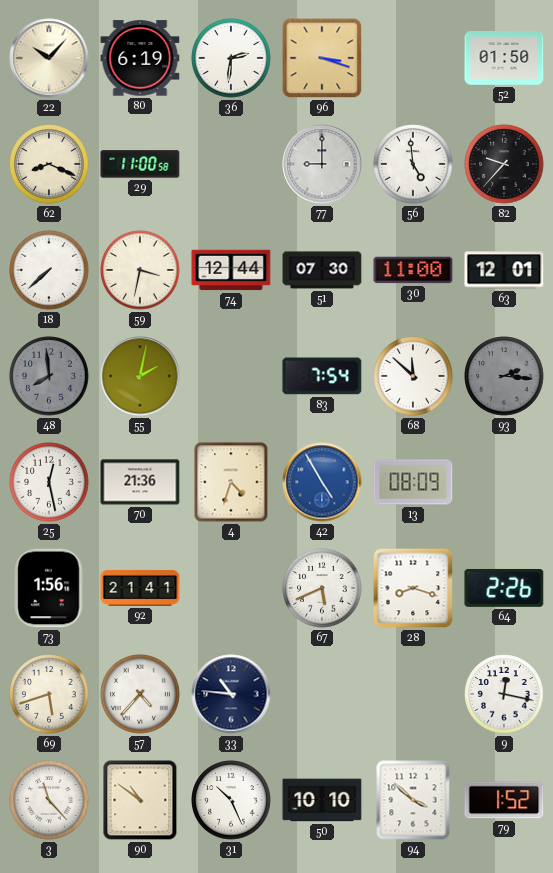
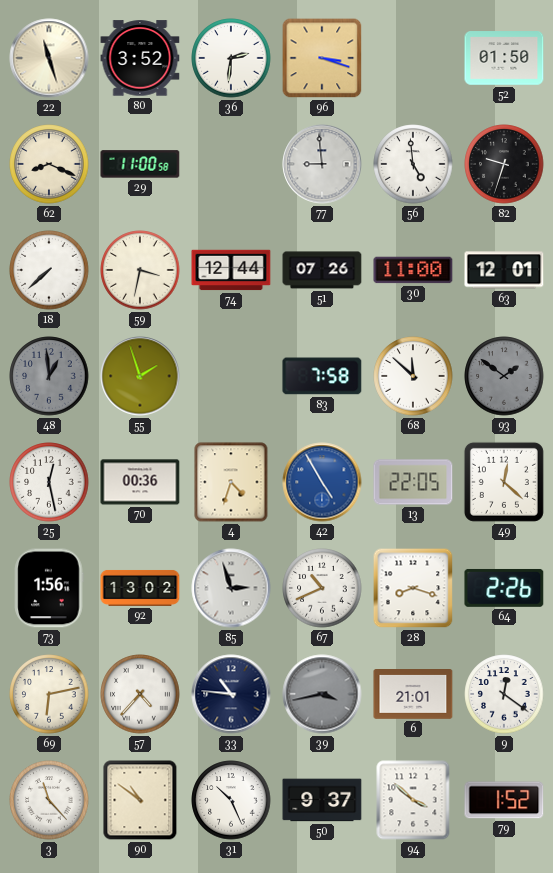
22: 10:07 -> 11:27
80: 6:19 -> 3:52
77: 9:00 -> 8:59
82: 9:37 -> 9:33
51: 07:30 -> 07:26
48: 7:59 -> 12:59
55: 2:02 -> 1:57
83: 7:54 -> 7:58
93: 2:16 -> 1:51
70: 21:36 -> 00:36
13: 08:09 -> 22:05
49: none -> 12:22
92: 21:41 -> 13:02
85: none -> 2:57
67: 5:41 -> 10:41
69: 5:42 -> 6:13
39: none -> 3:43
6: none -> 21:01
9: 12:17 -> 12:21
50: 10:10 -> 9:37
